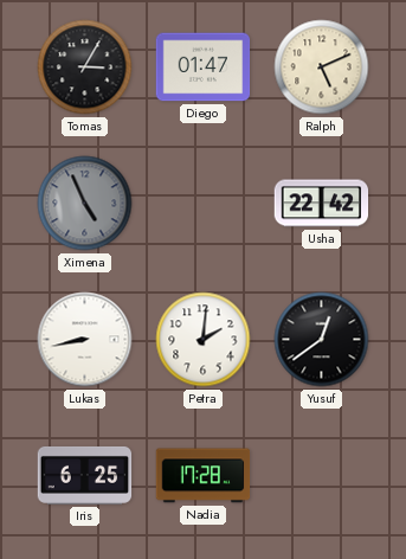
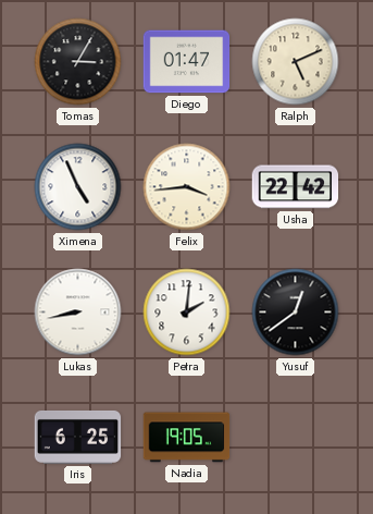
Ximena dial: grey -> white
Felix: none -> 3:44
Nadia: 17:28 -> 19:05
